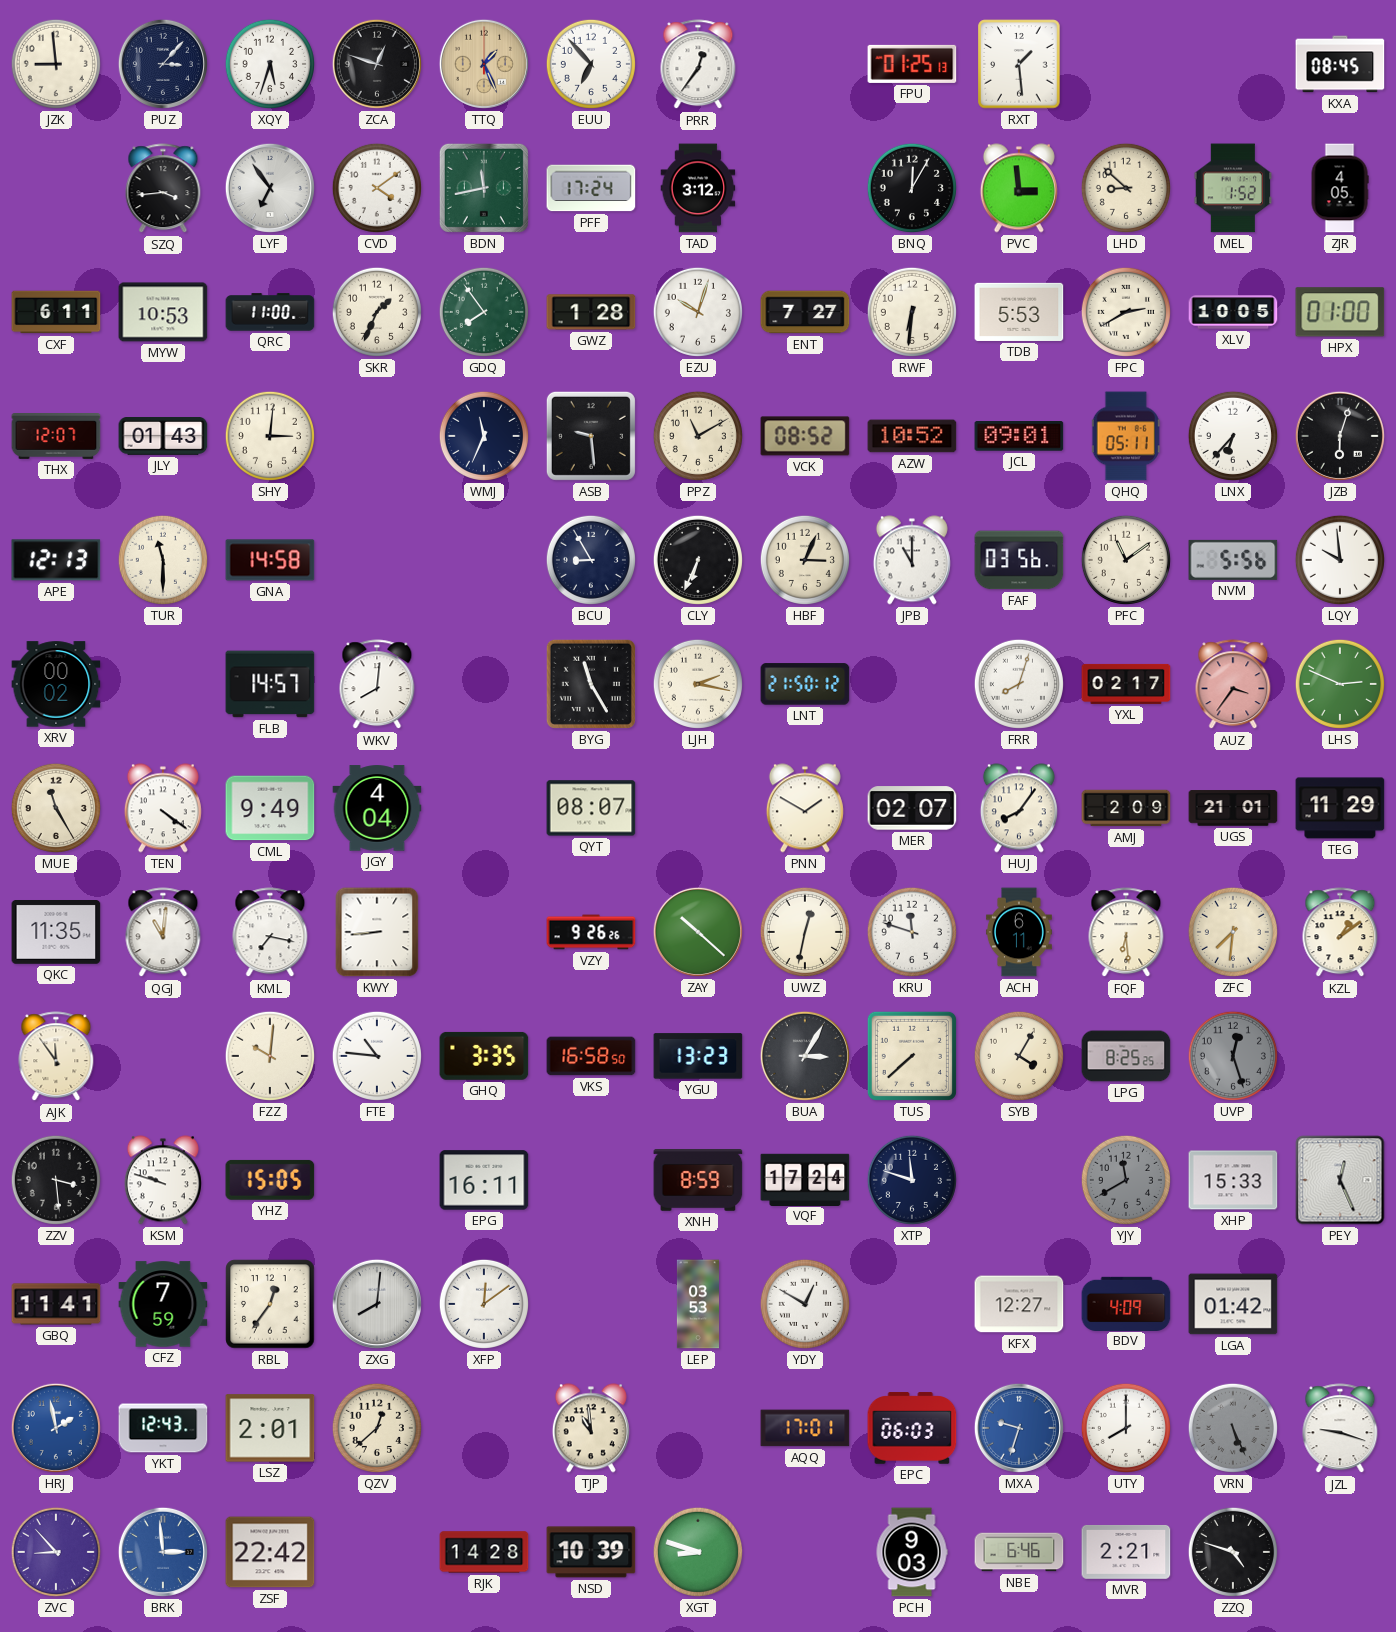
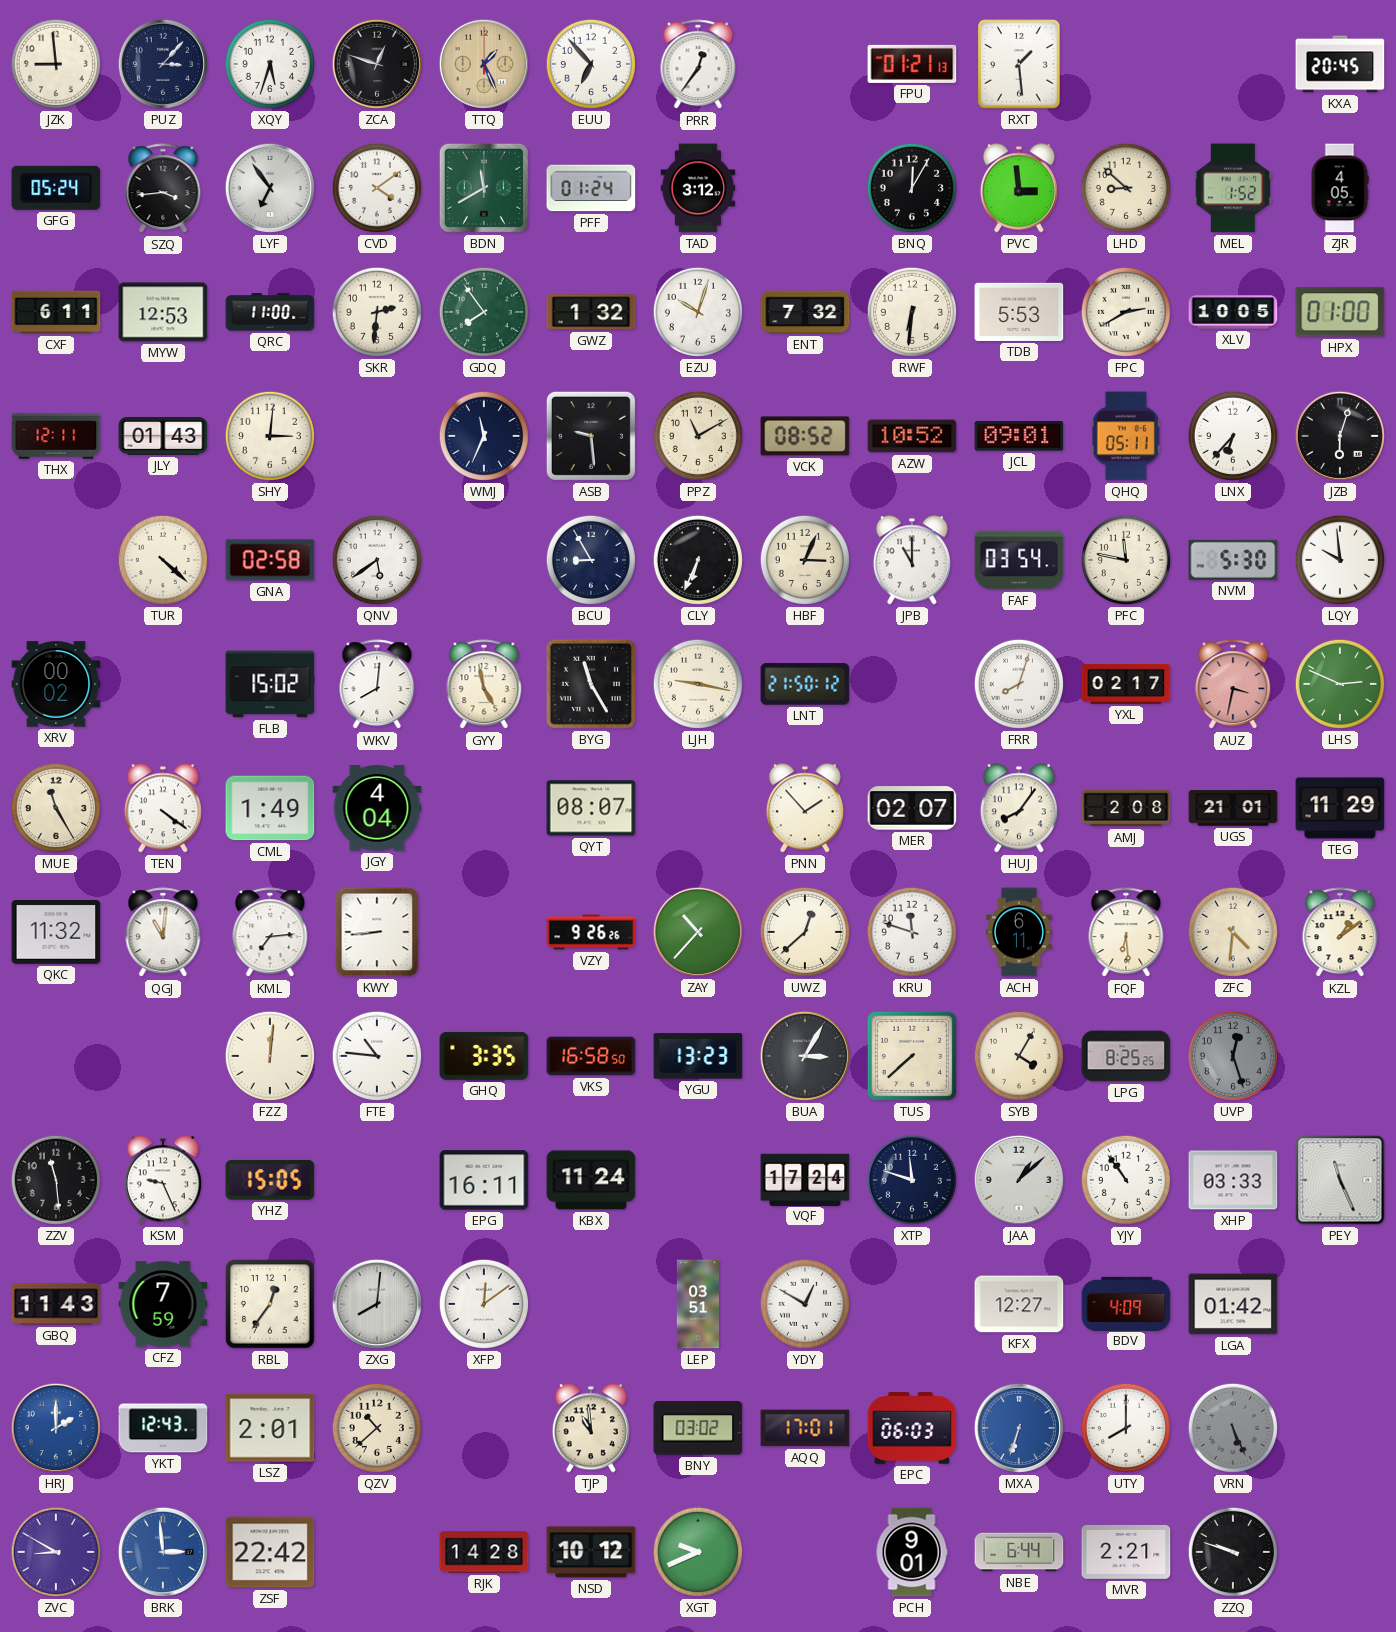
FPU: 01:25 -> 01:21
KXA: 08:45 -> 20:45
GFG: none -> 05:24
BDN: 11:43 -> 11:40
PFF: 17:24 -> 01:24
MYW: 10:53 -> 12:53
SKR: 1:34 -> 2:31
GWZ: 1:28 -> 1:32
ENT: 7:27 -> 7:32
THX: 12:07 -> 12:11
APE: 12:13 -> none
TUR: 11:30 -> 4:22
GNA: 14:58 -> 02:58
QNV: none -> 5:39
FAF: 03:56 -> 03:54
PFC: 11:09 -> 11:47
NVM: 5:56 -> 5:30
FLB: 14:57 -> 15:02
GYY: none -> 4:58
LJH: 2:17 -> 9:17
AUZ: 3:36 -> 3:32
CML: 9:49 -> 1:49
PNN: 1:50 -> 1:53
AMJ: 2:09 -> 2:08
QKC: 11:35 -> 11:32
KML: 7:17 -> 7:14
ZAY: 10:22 -> 10:37
UWZ: 12:32 -> 12:38
ZFC: 7:31 -> 4:31
AJK: 11:54 -> none
FZZ: 10:01 -> 12:01
ZZV: 3:29 -> 11:29
KSM: 9:48 -> 9:26
KBX: none -> 11:24
XNH: 8:59 -> none
JAA: none -> 1:08
YJY: 11:40 -> 10:54
YJY dial: grey -> white
XHP: 15:33 -> 03:33
PEY: 12:26 -> 11:26
GBQ: 11:41 -> 11:43
LEP: 03:53 -> 03:51
HRJ: 1:58 -> 2:00
QZV: 12:38 -> 10:38
BNY: none -> 03:02
MXA: 9:33 -> 6:33
JZL: 9:18 -> none
ZVC: 8:53 -> 8:50
NSD: 10:39 -> 10:12
XGT: 8:48 -> 9:41
PCH: 9:03 -> 9:01
NBE: 6:46 -> 6:44
ZZQ: 4:48 -> 9:48
